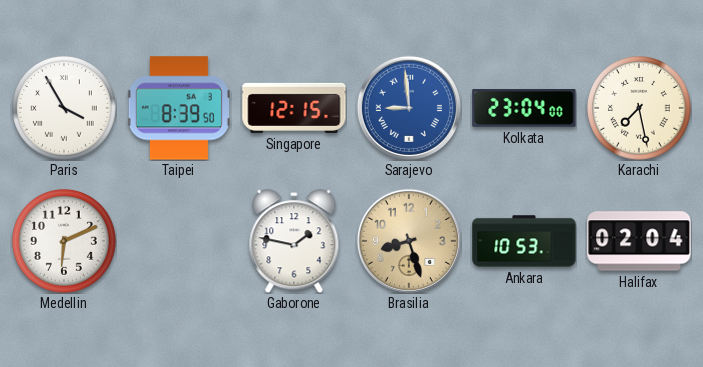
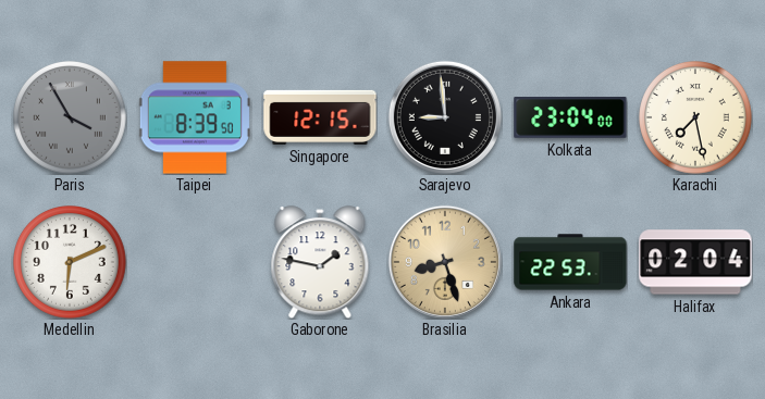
Paris dial: white -> grey
Sarajevo dial: blue -> black
Ankara: 10:53 -> 22:53
